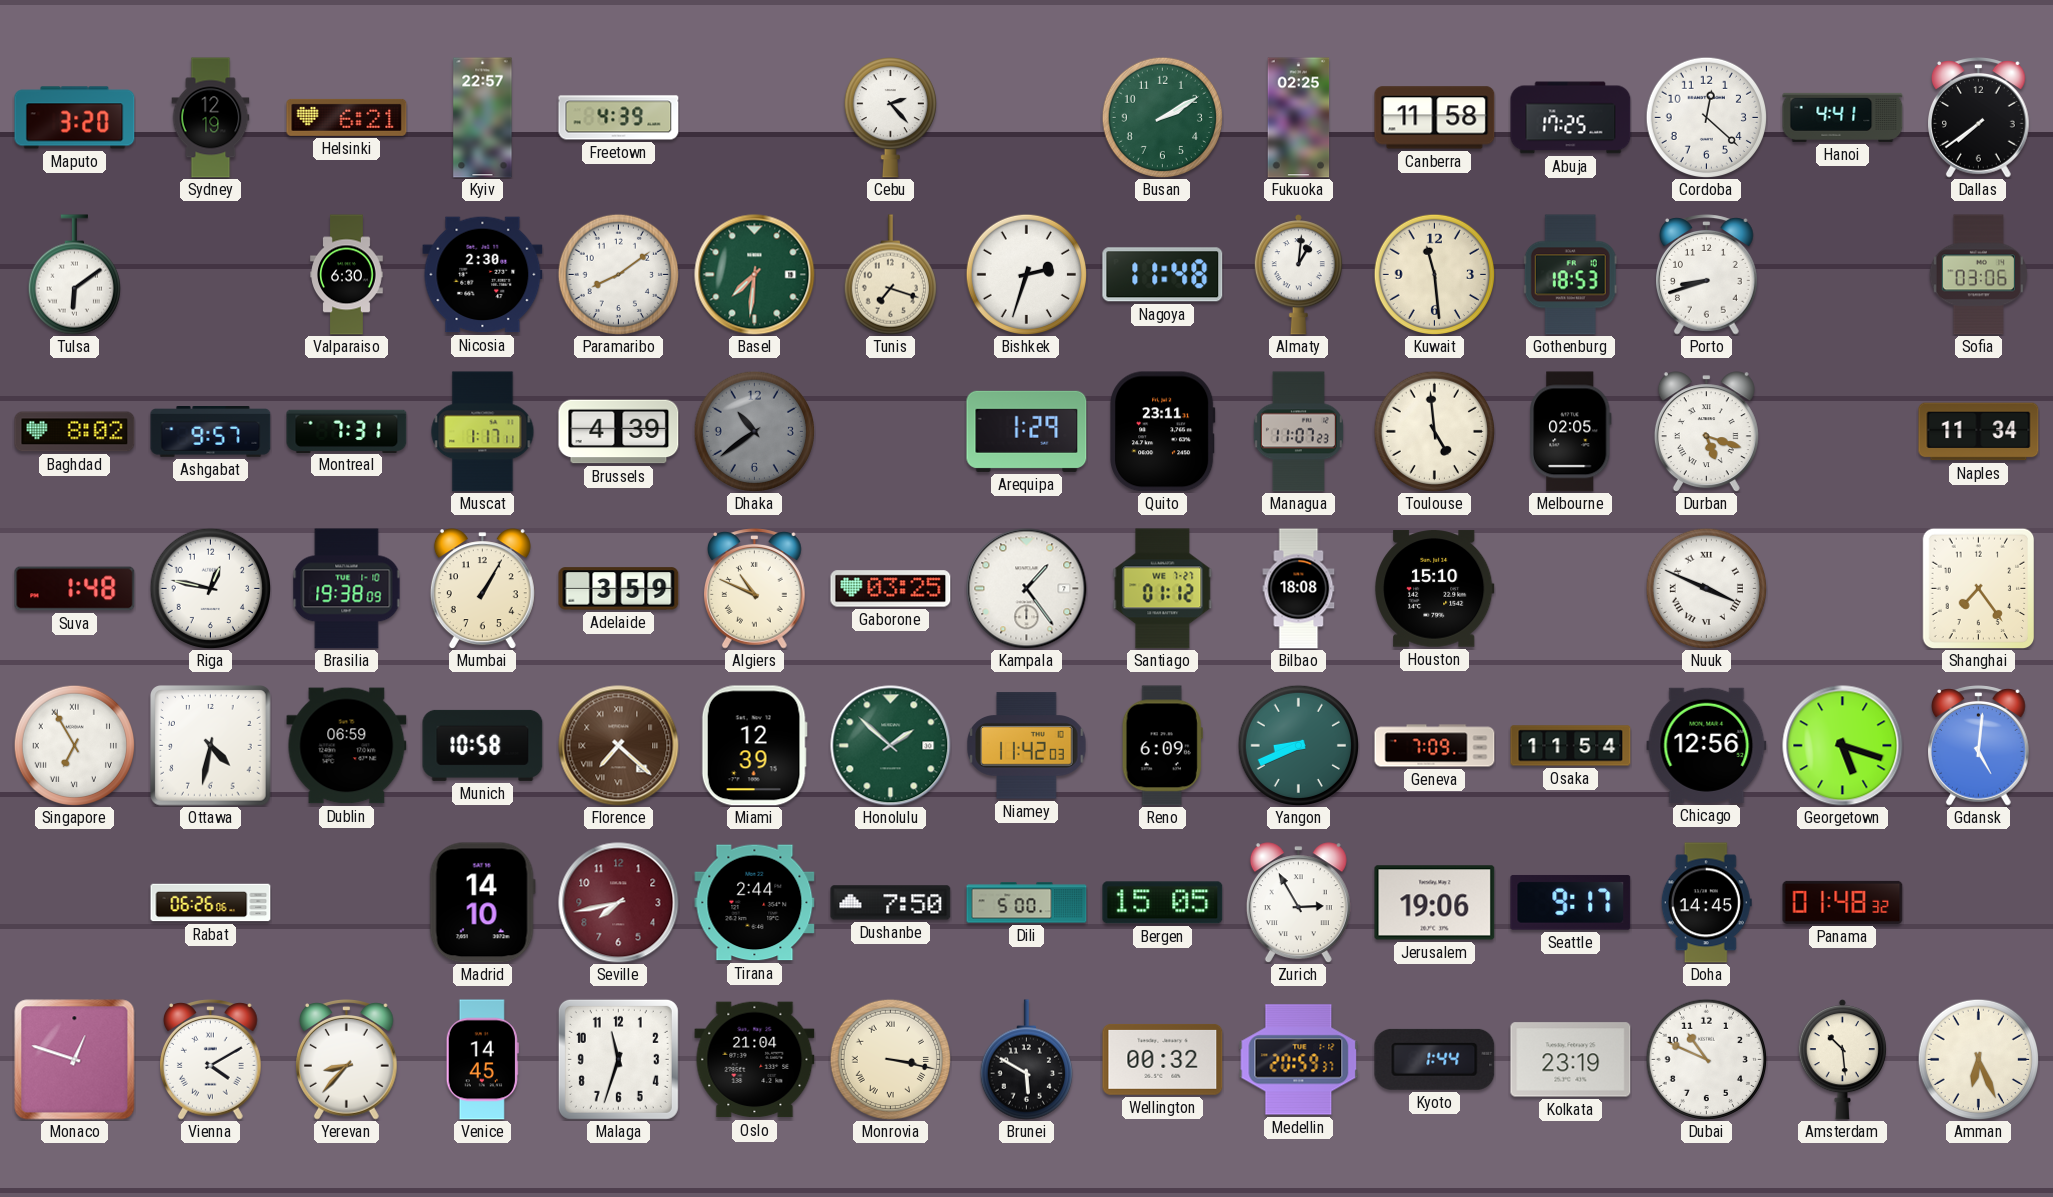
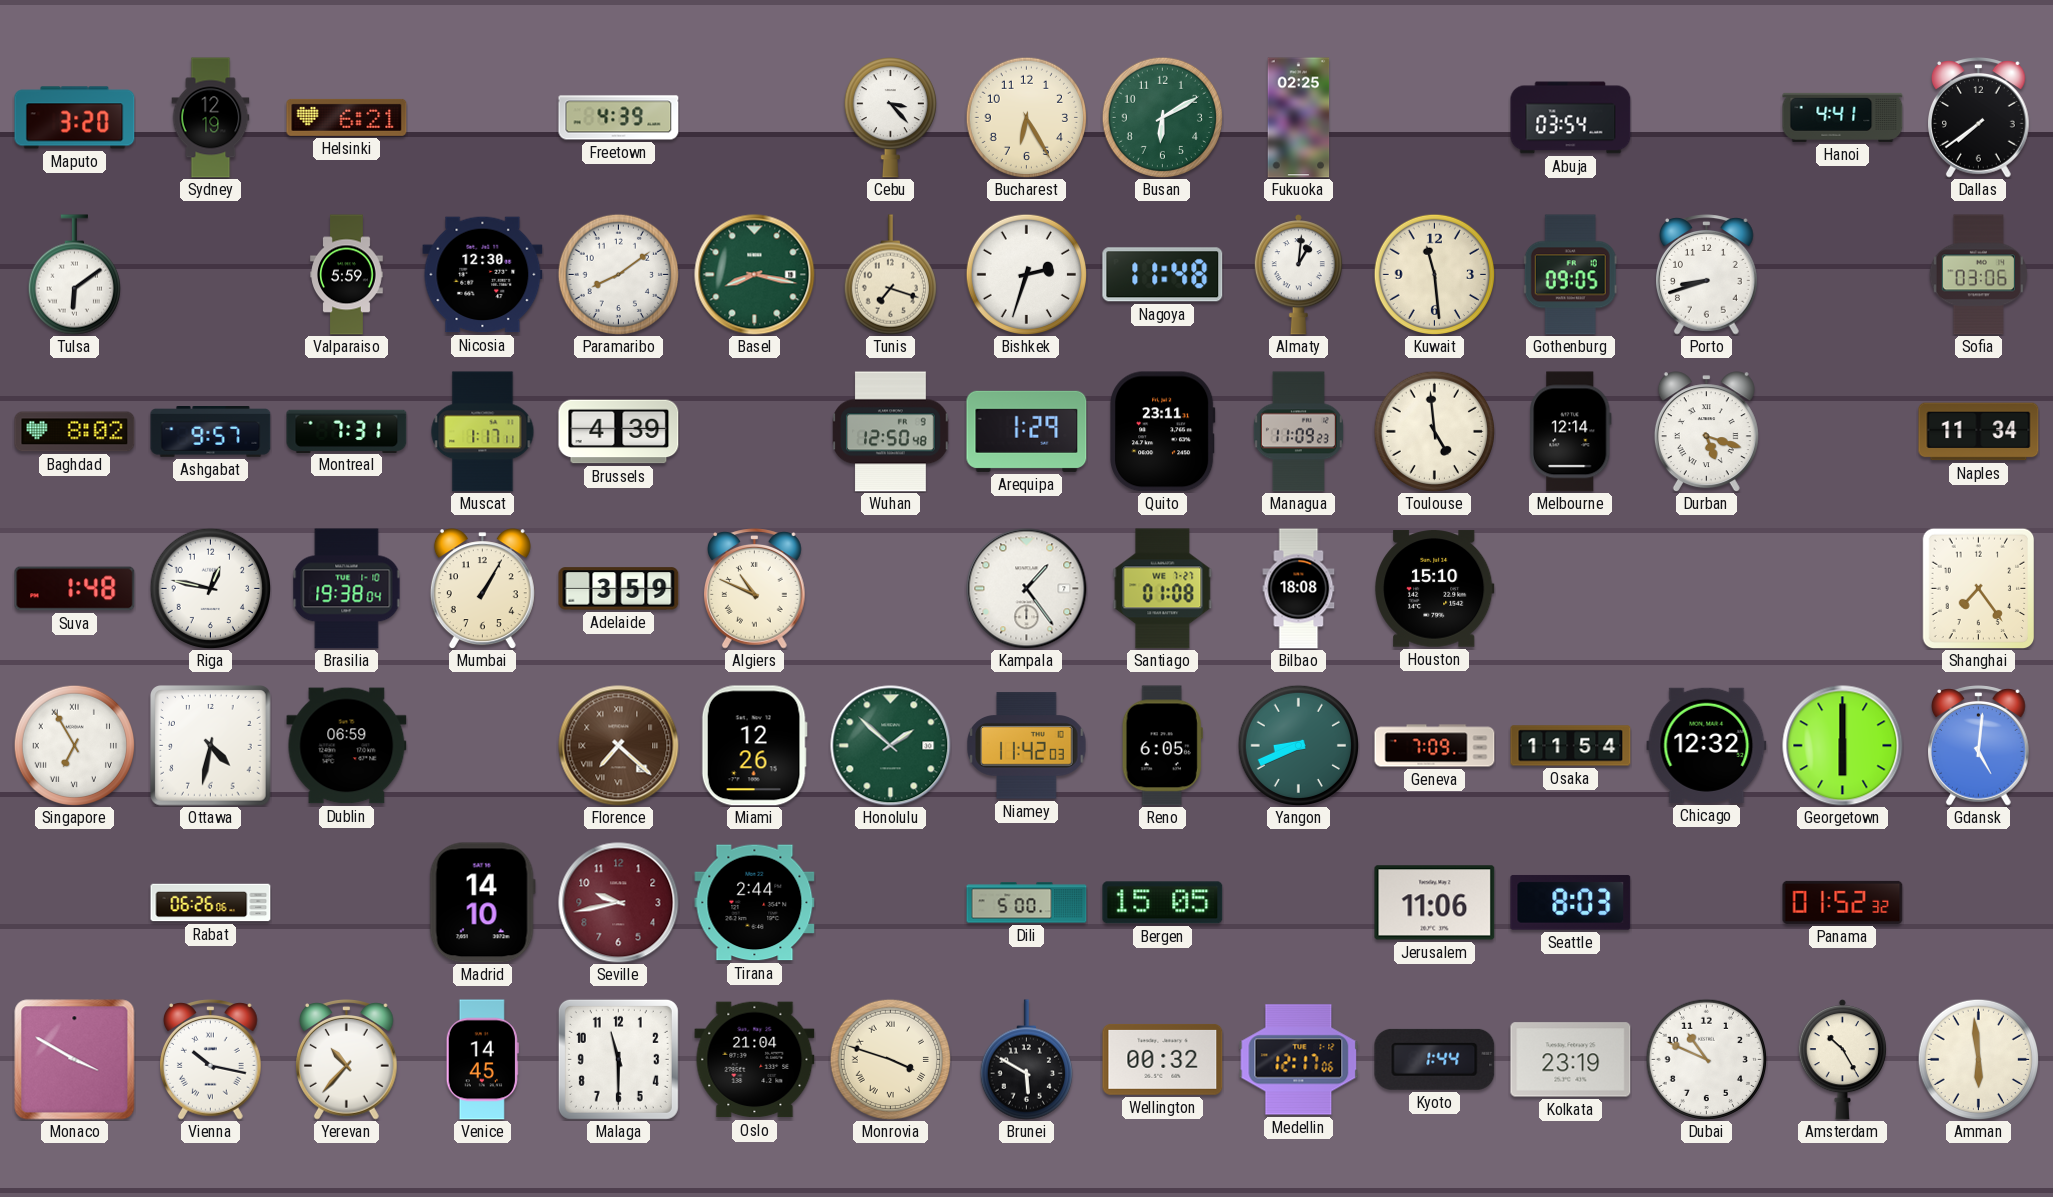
Kyiv: 22:57 -> none
Cebu: 2:23 -> 3:23
Bucharest: none -> 6:25
Busan: 2:10 -> 6:10
Canberra: 11:58 -> none
Abuja: 17:25 -> 03:54
Cordoba: 12:22 -> none
Valparaiso: 6:30 -> 5:59
Nicosia: 2:30 -> 12:30
Basel: 7:31 -> 8:17
Gothenburg: 18:53 -> 09:05
Dhaka: 10:39 -> none
Wuhan: none -> 12:50
Managua: 11:07 -> 11:09
Melbourne: 02:05 -> 12:14
Brasilia: 19:38:09 -> 19:38:04
Gaborone: 03:25 -> none
Santiago: 01:12 -> 01:08
Nuuk: 3:49 -> none
Munich: 10:58 -> none
Miami: 12:39 -> 12:26
Reno: 6:09 -> 6:05
Chicago: 12:56 -> 12:32
Georgetown: 5:18 -> 6:00
Seville: 7:43 -> 9:43
Dushanbe: 7:50 -> none
Zurich: 2:55 -> none
Jerusalem: 19:06 -> 11:06
Seattle: 9:17 -> 8:03
Doha: 14:45 -> none
Panama: 01:48 -> 01:52
Monaco: 12:48 -> 3:50
Vienna: 4:10 -> 10:17
Yerevan: 8:37 -> 10:37
Malaga: 11:33 -> 11:30
Monrovia: 3:17 -> 3:48
Medellin: 20:59 -> 12:17
Amsterdam: 10:29 -> 10:25
Amman: 6:26 -> 5:59
